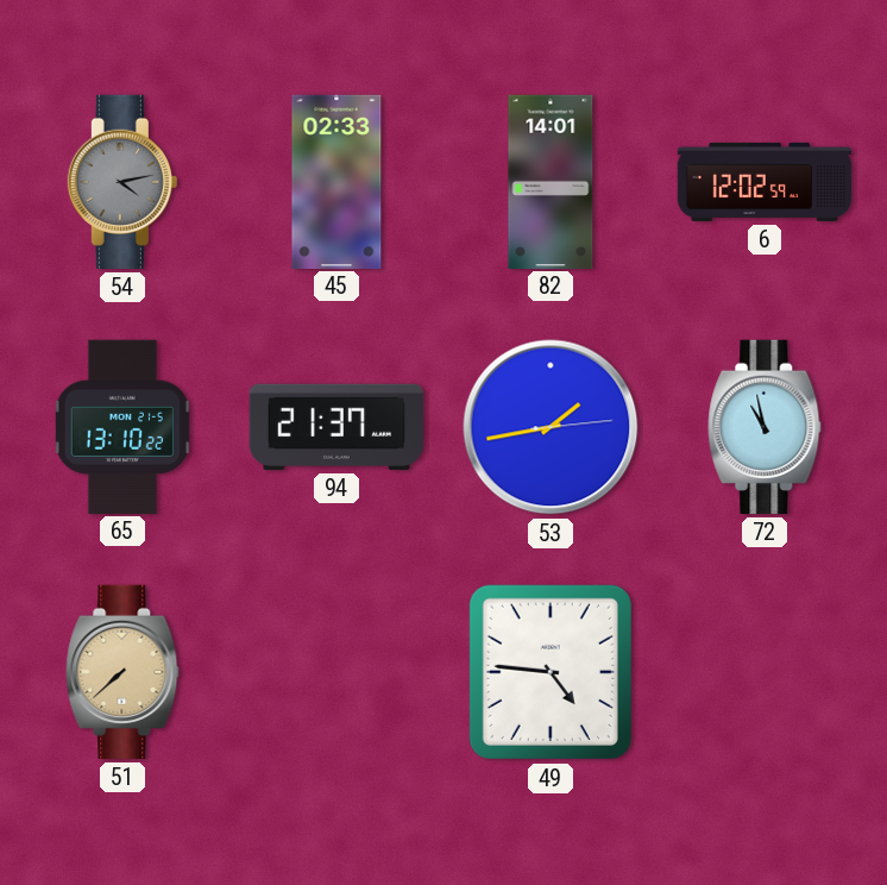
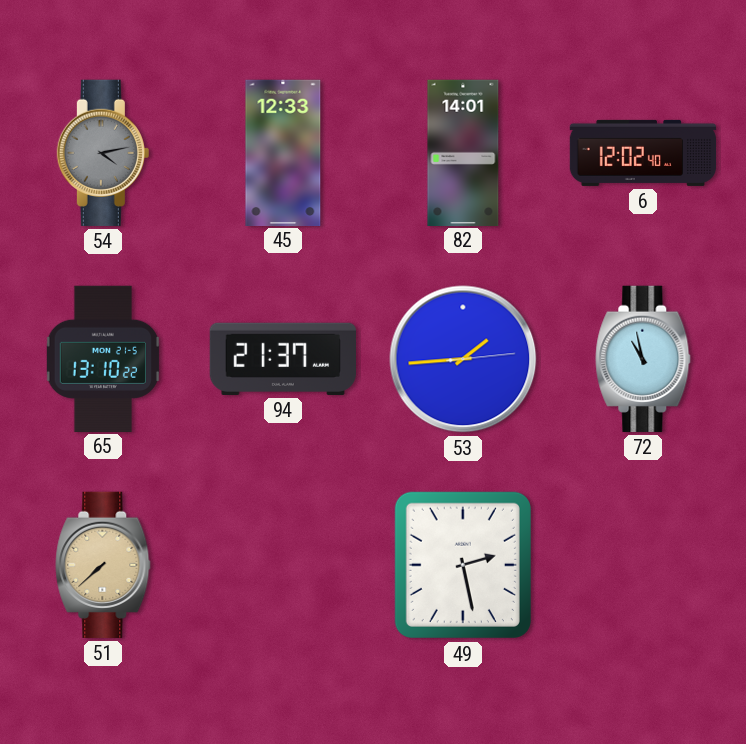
45: 02:33 -> 12:33
6: 12:02:59 -> 12:02:40
53: 1:43 -> 1:44
49: 4:46 -> 2:28
